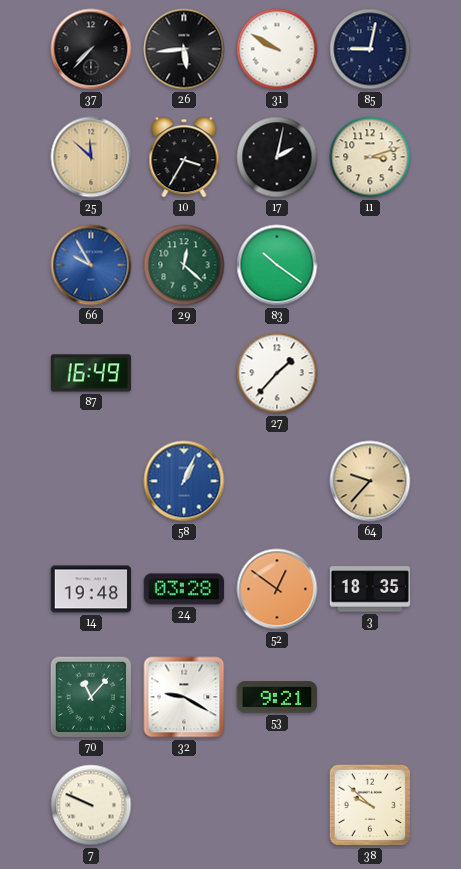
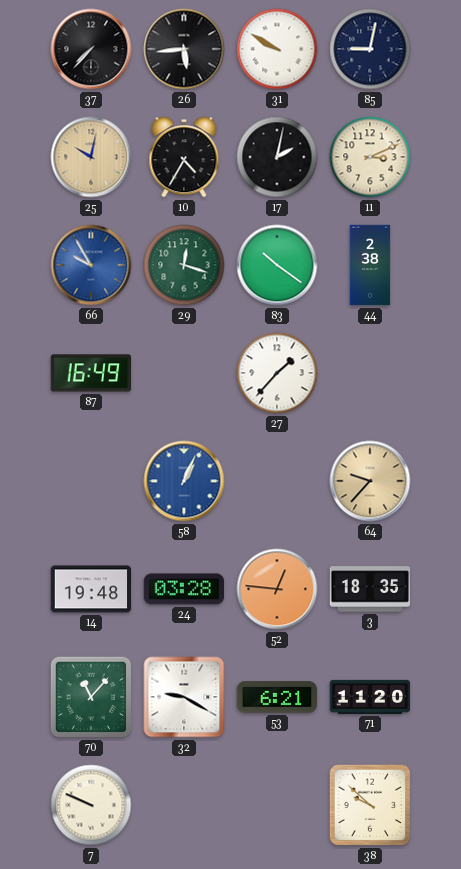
25: 11:52 -> 10:02
10: 3:35 -> 4:35
11: 3:12 -> 3:11
29: 12:22 -> 12:18
44: none -> 2:38
52: 12:51 -> 12:46
53: 9:21 -> 6:21
71: none -> 11:20
